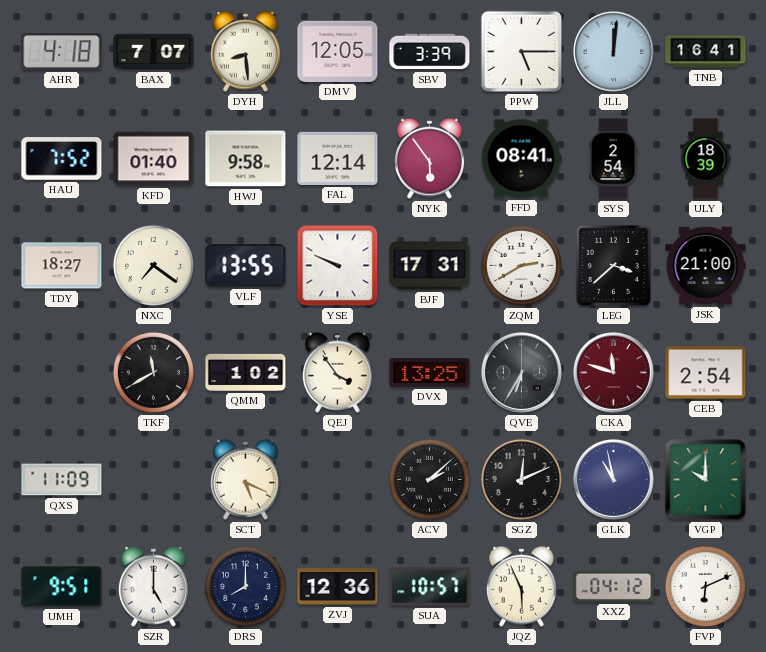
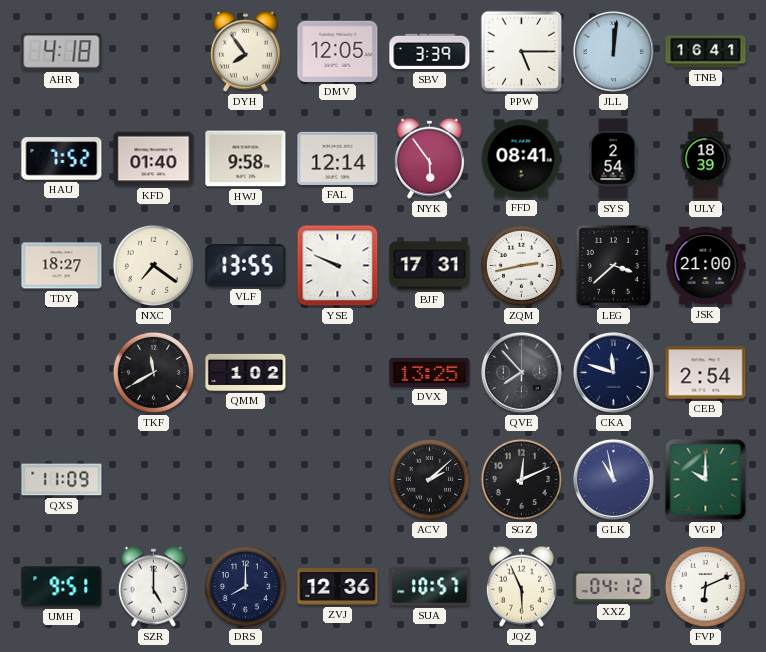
BAX: 7:07 -> none
DYH: 8:29 -> 7:54
ZQM: 2:40 -> 2:43
QEJ: 3:54 -> none
QVE: 6:35 -> 7:53
CKA dial: burgundy -> navy
SCT: 5:19 -> none
